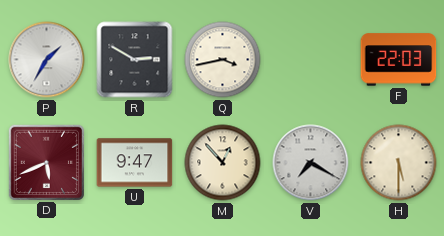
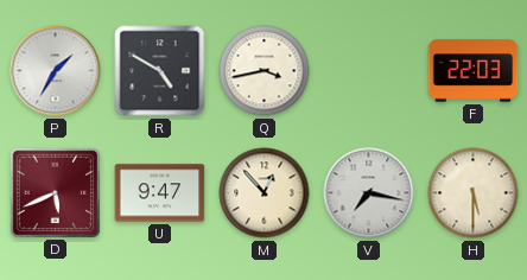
R: 2:50 -> 4:50
V: 7:20 -> 7:17
